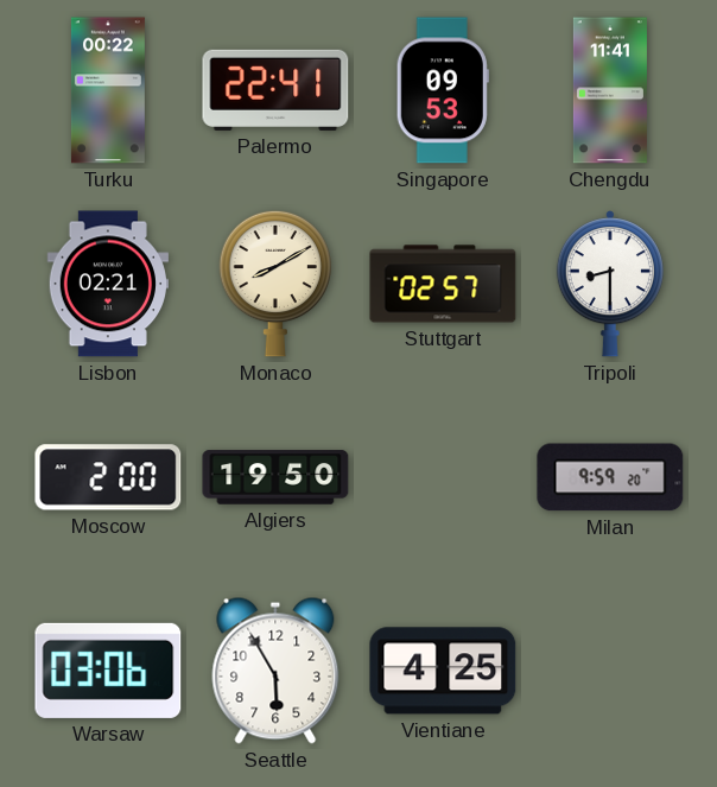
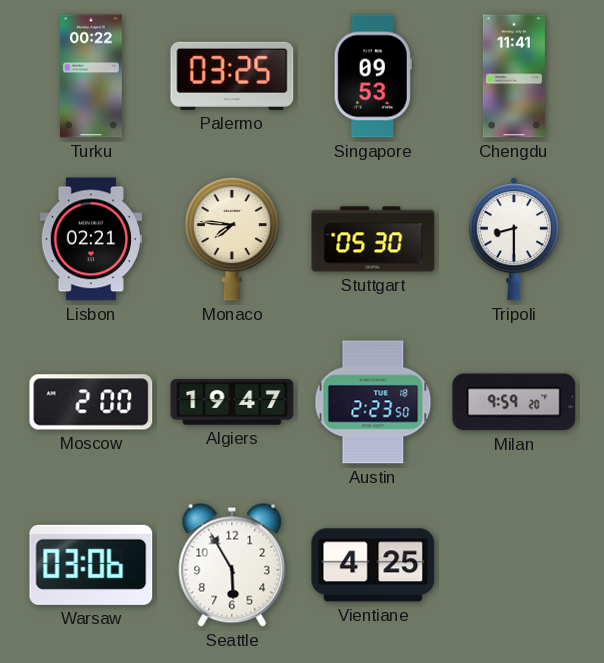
Palermo: 22:41 -> 03:25
Monaco: 8:10 -> 7:46
Stuttgart: 02:57 -> 05:30
Algiers: 19:50 -> 19:47
Austin: none -> 2:23
